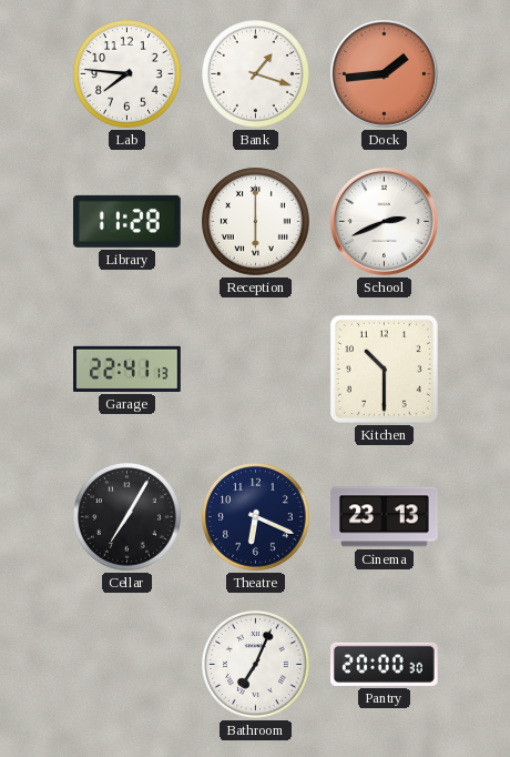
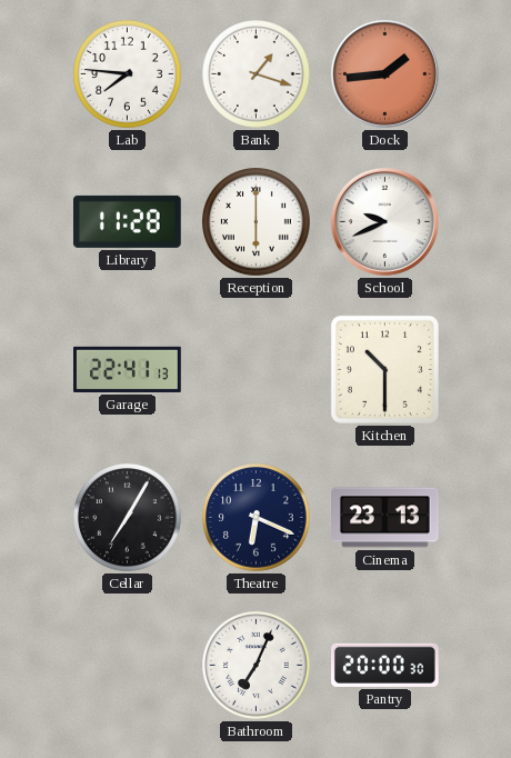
School: 2:41 -> 9:41
